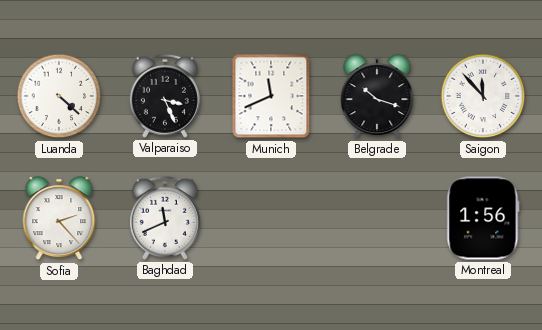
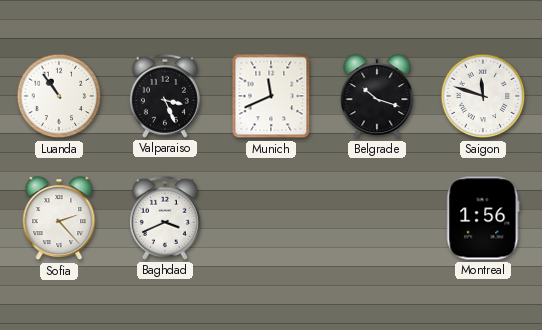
Luanda: 4:22 -> 10:54
Saigon: 11:53 -> 11:48
Baghdad: 11:41 -> 3:41
